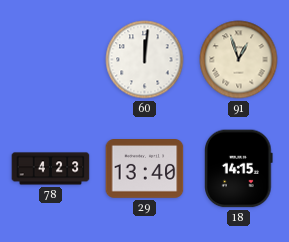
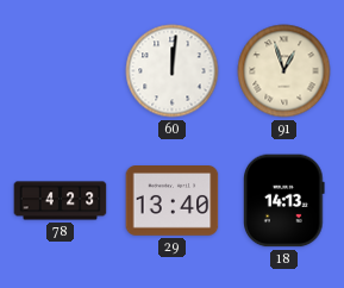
18: 14:15 -> 14:13
